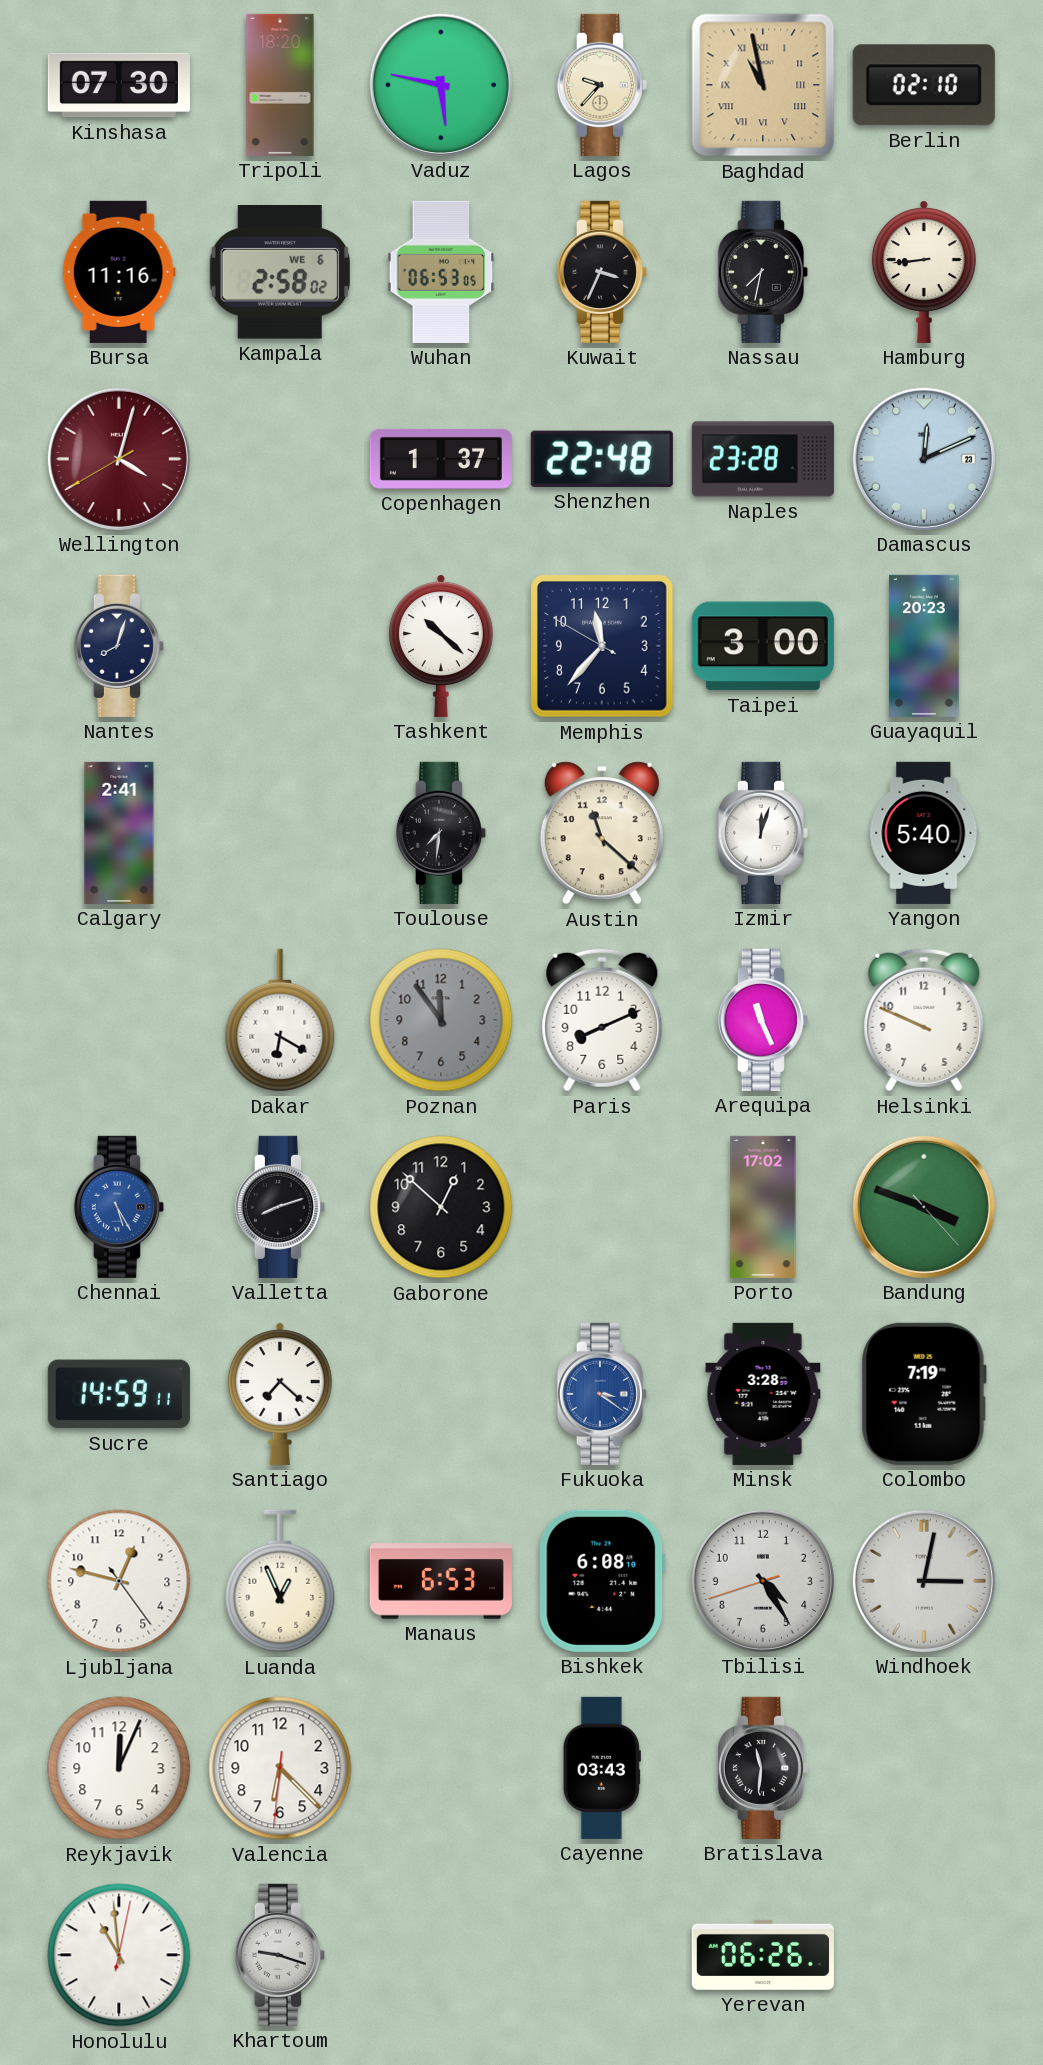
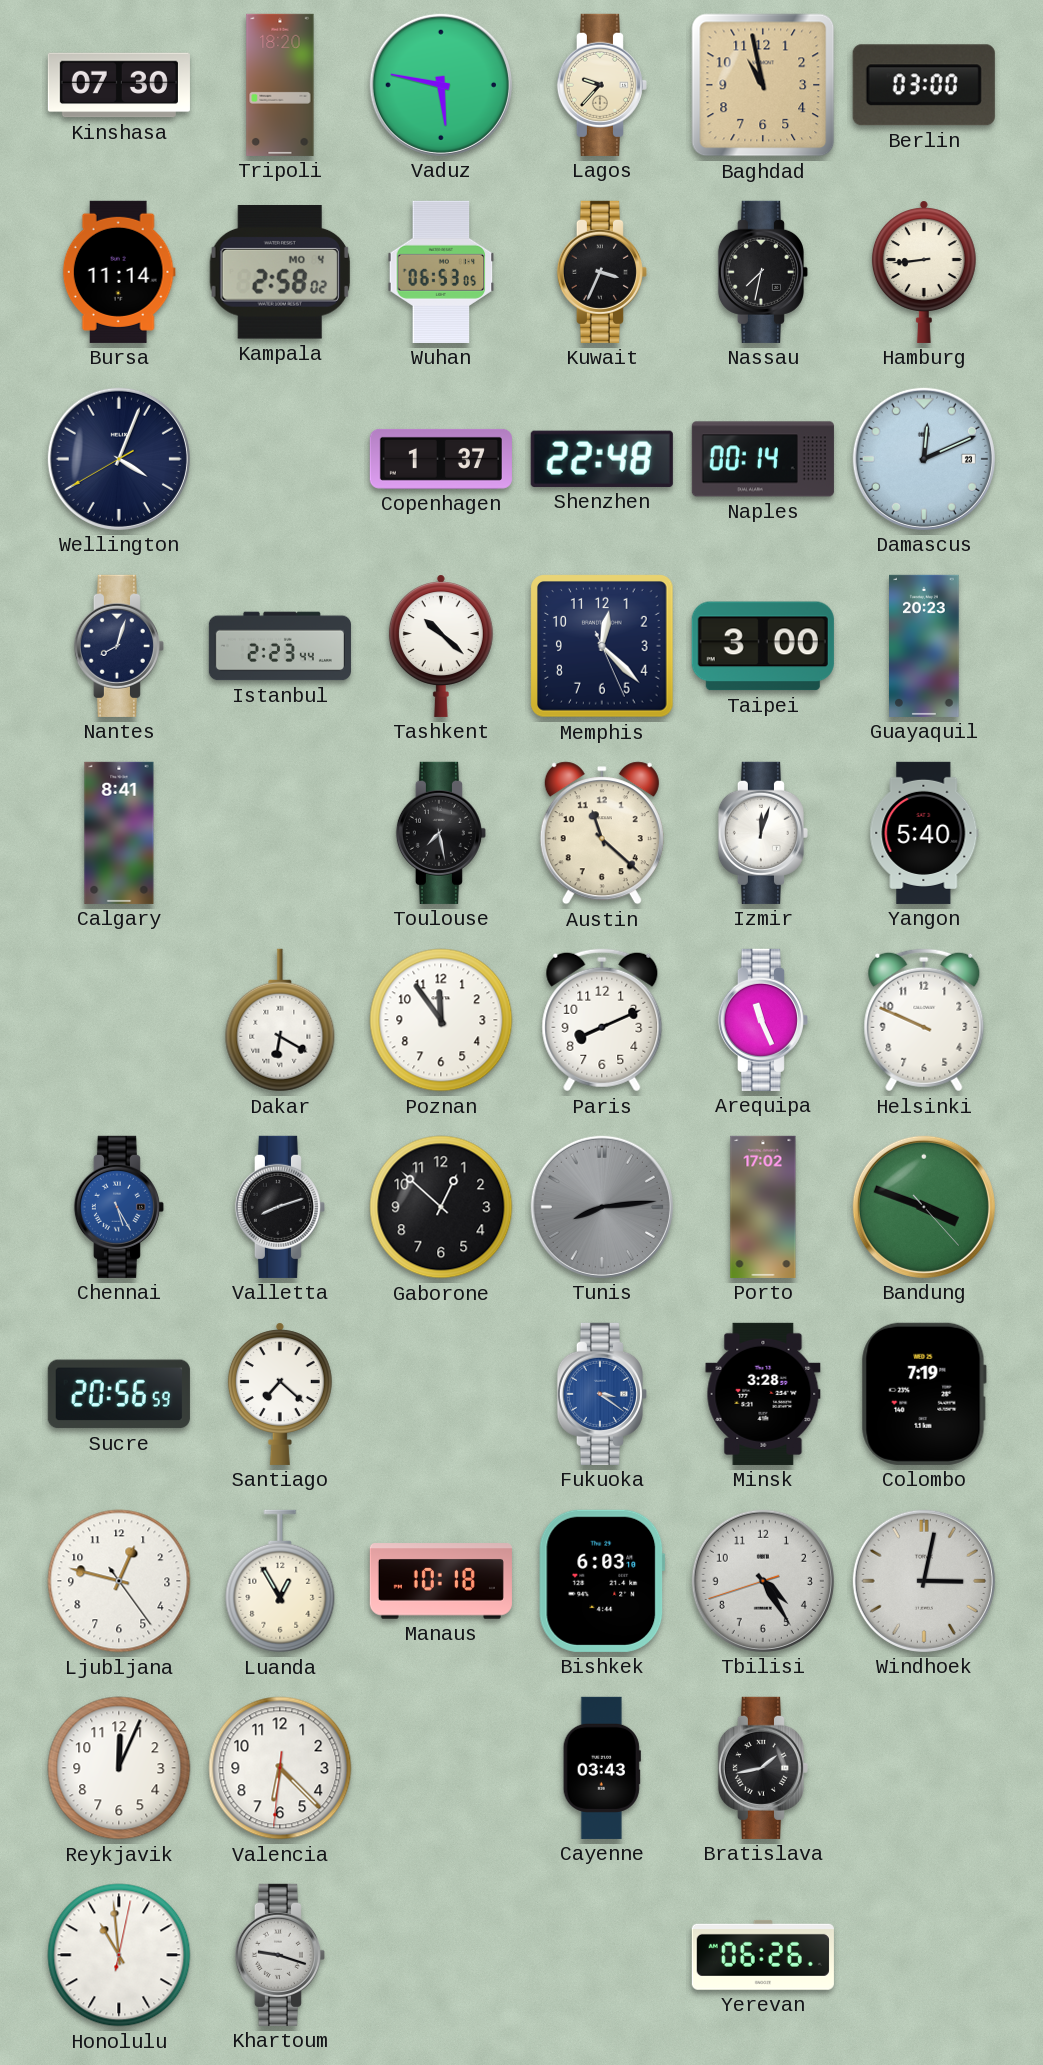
Baghdad numerals: Roman -> Arabic
Berlin: 02:10 -> 03:00
Bursa: 11:16 -> 11:14
Kampala date: WE 6 -> MO 4
Wellington: 4:02 -> 4:03
Wellington dial: burgundy -> navy
Naples: 23:28 -> 00:14
Istanbul: none -> 2:23
Memphis: 11:36 -> 12:22
Calgary: 2:41 -> 8:41
Toulouse: 7:31 -> 7:28
Poznan dial: grey -> white
Tunis: none -> 8:14
Sucre: 14:59 -> 20:56
Luanda: 12:56 -> 12:55
Manaus: 6:53 -> 10:18
Bishkek: 6:08 -> 6:03
Bratislava: 11:31 -> 1:43
